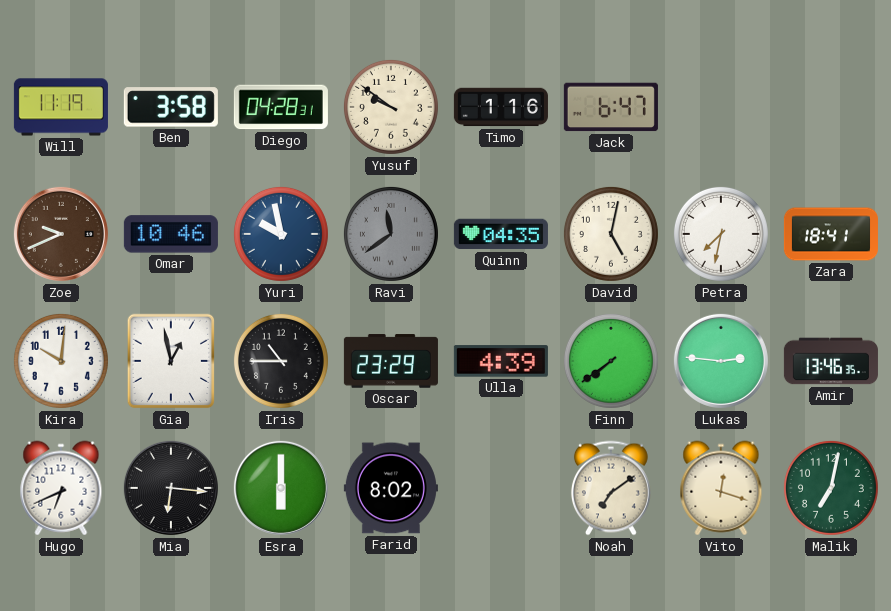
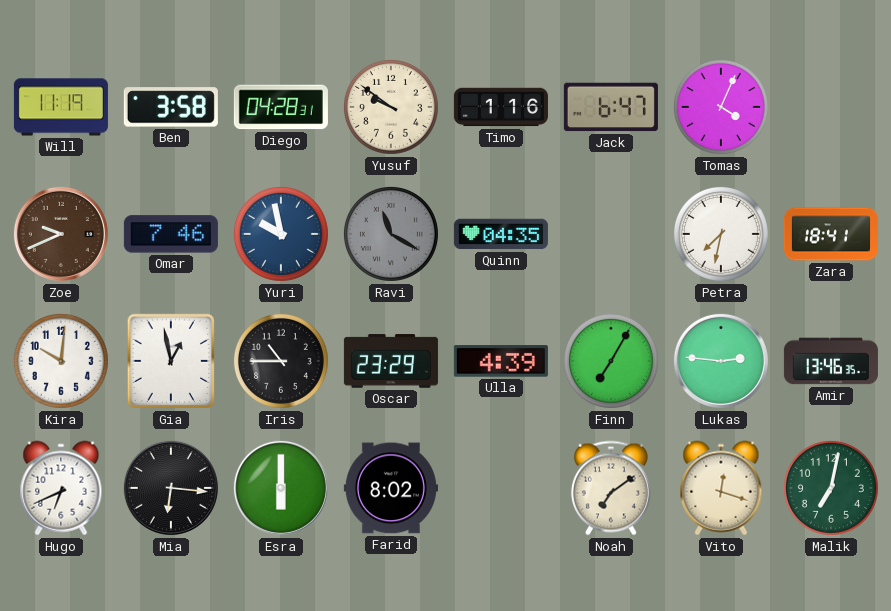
Tomas: none -> 4:04
Omar: 10:46 -> 7:46
Ravi: 11:39 -> 11:20
David: 5:02 -> none
Finn: 7:39 -> 7:05
